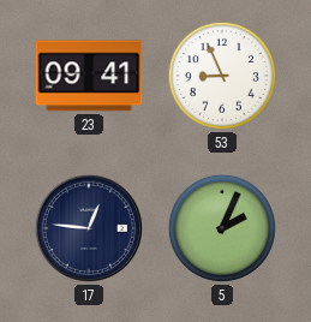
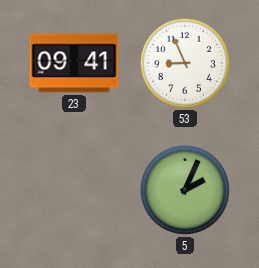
17: 12:46 -> none
